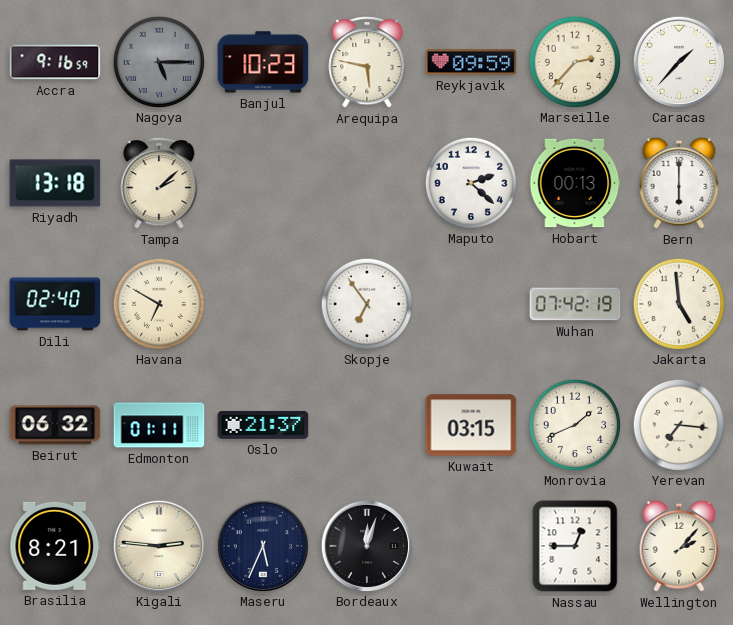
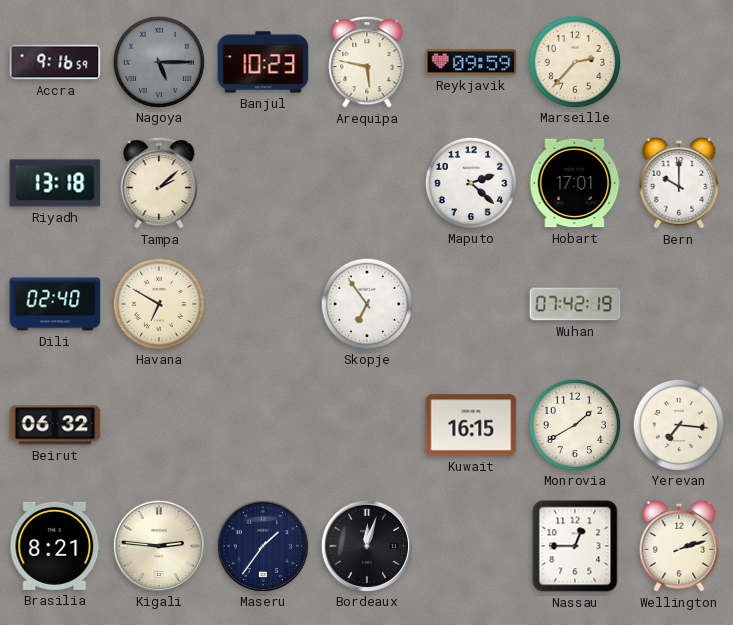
Caracas: 1:37 -> none
Hobart: 00:13 -> 17:01
Bern: 6:00 -> 10:00
Jakarta: 4:59 -> none
Edmonton: 01:11 -> none
Oslo: 21:37 -> none
Kuwait: 03:15 -> 16:15
Monrovia: 1:41 -> 1:40
Maseru: 5:34 -> 1:36
Wellington: 2:07 -> 2:12
